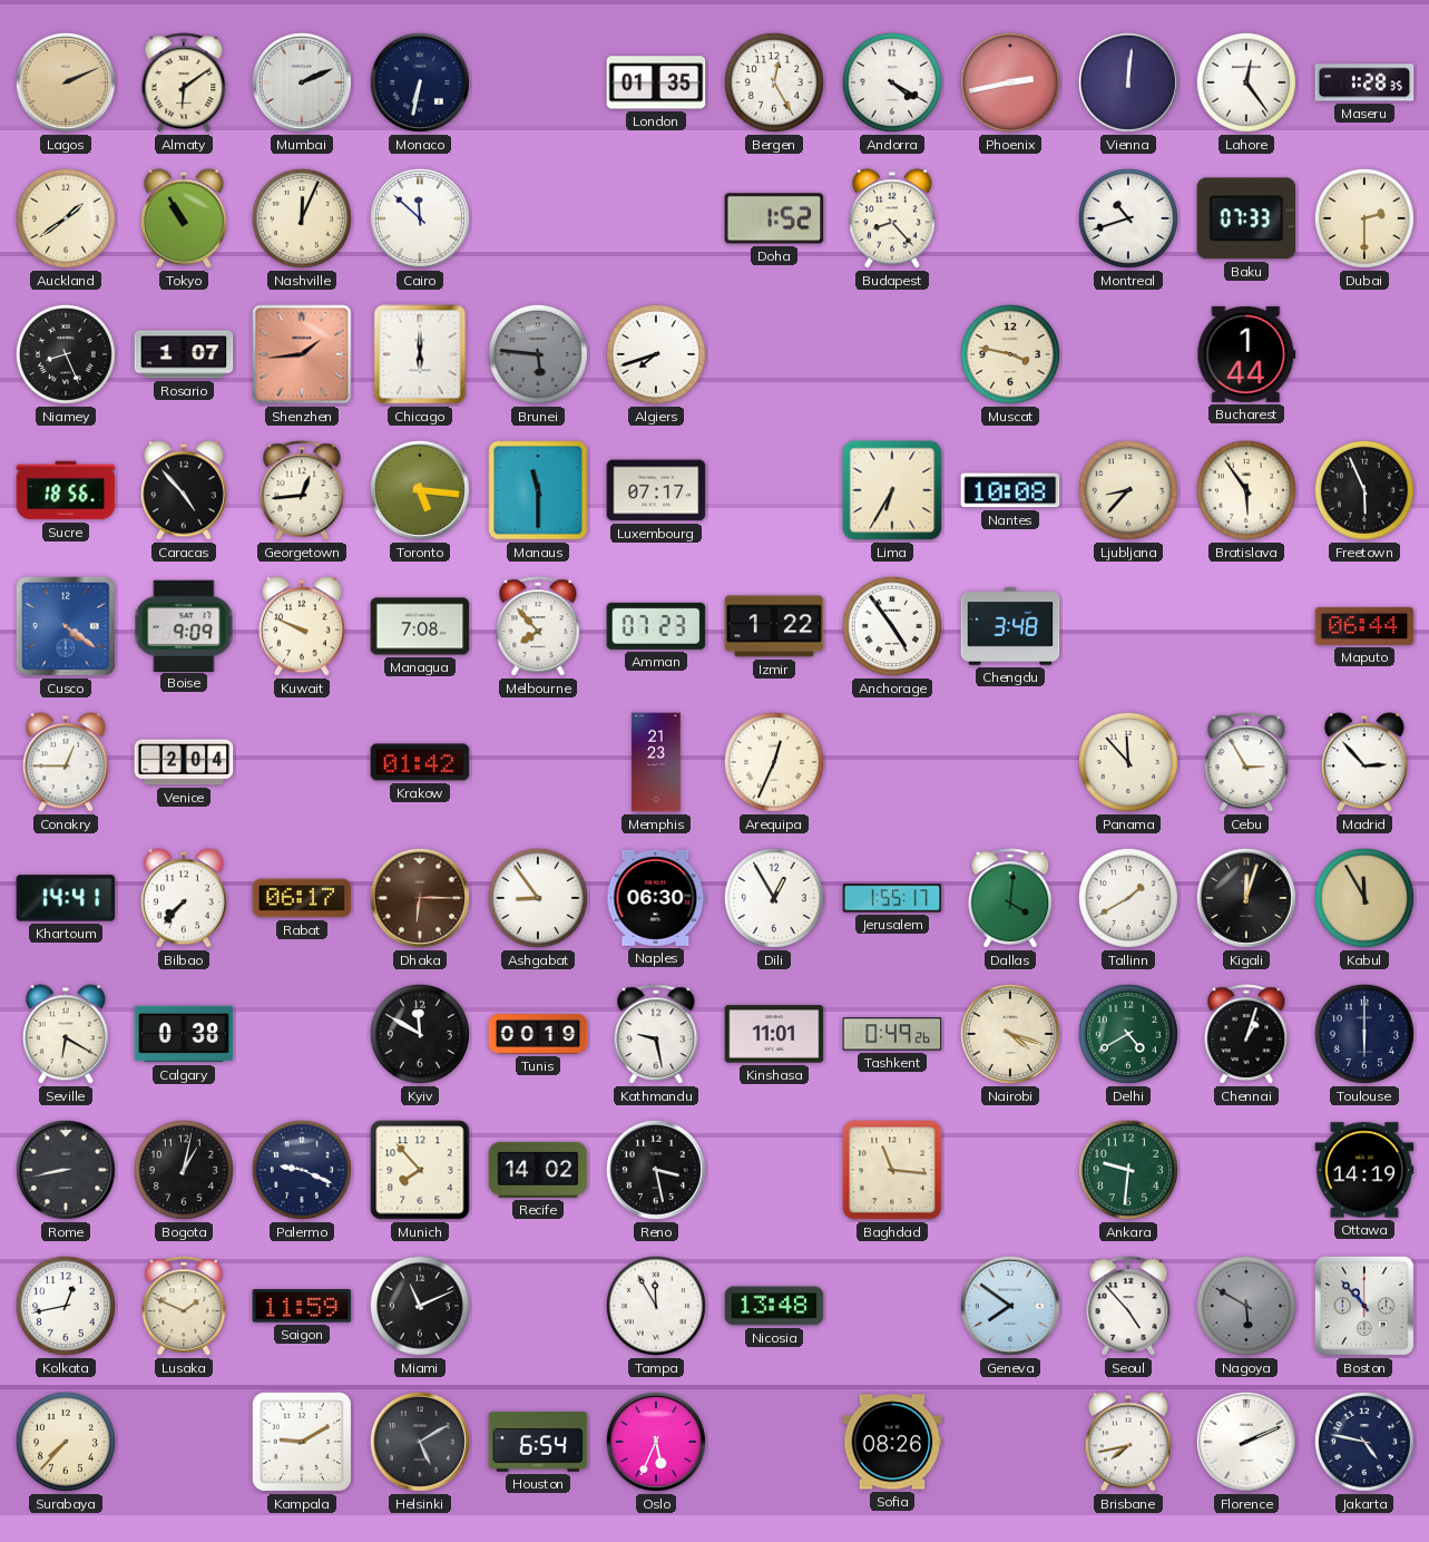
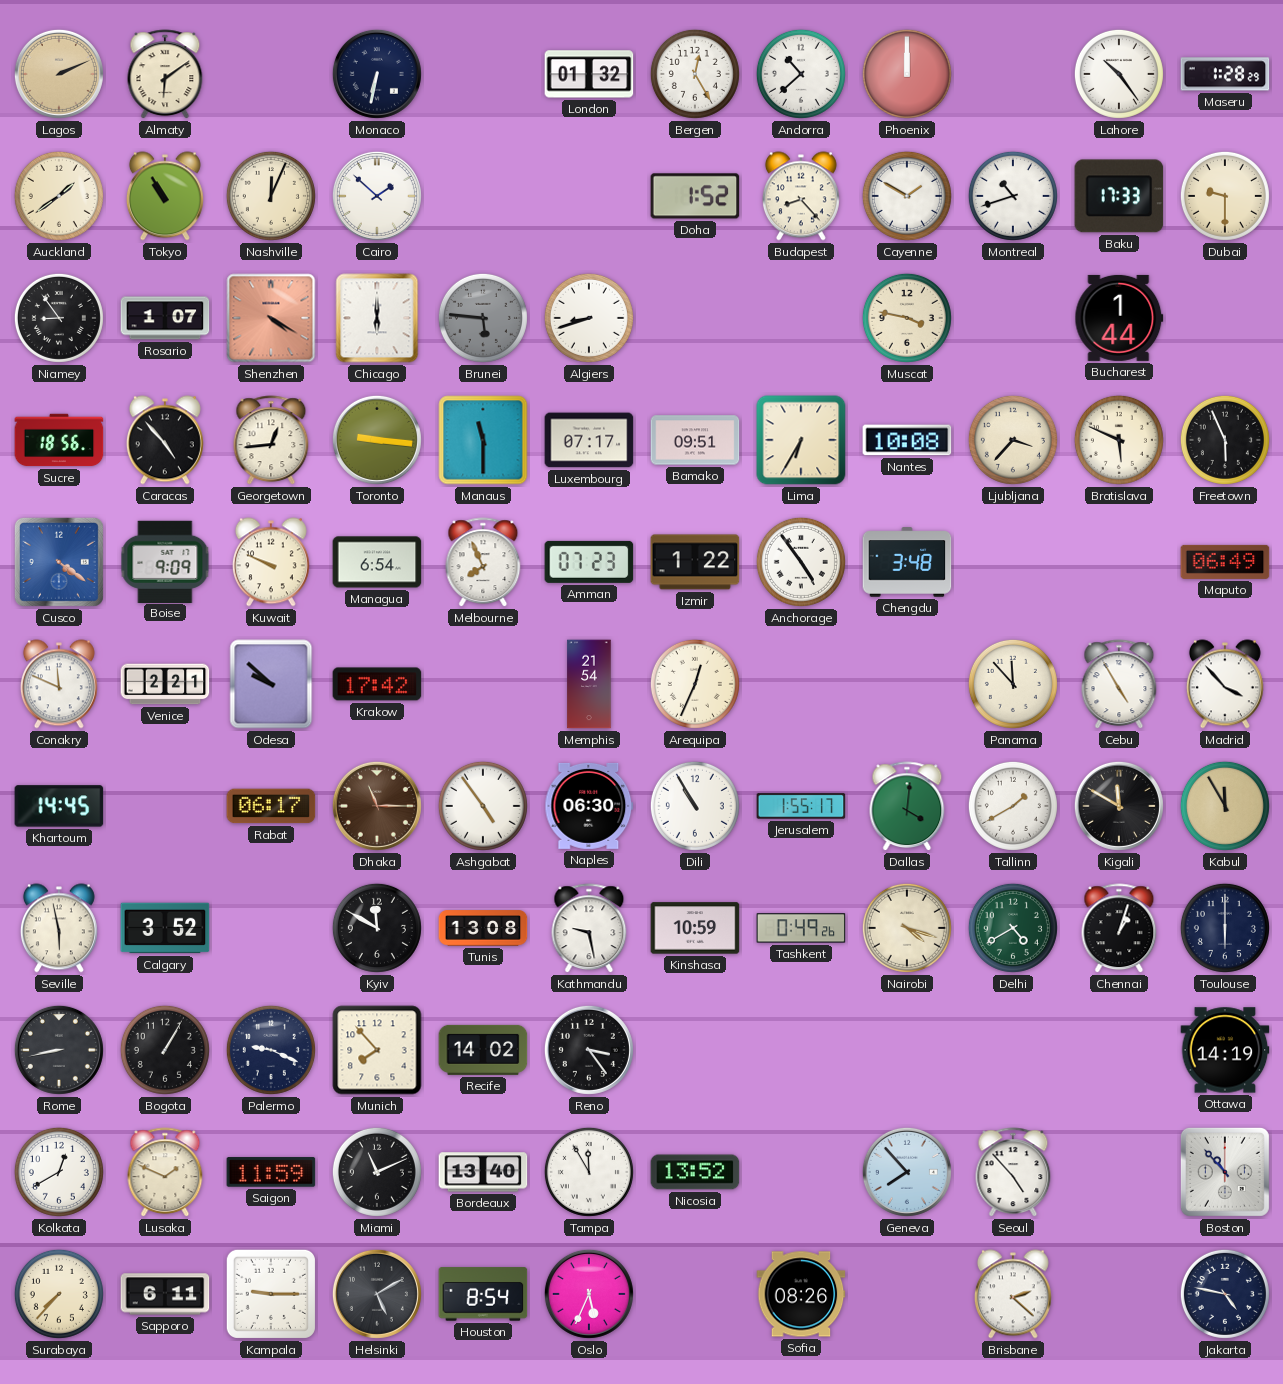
Mumbai: 2:11 -> none
London: 01:35 -> 01:32
Andorra: 4:20 -> 10:38
Phoenix: 2:43 -> 12:00
Vienna: 12:01 -> none
Lahore: 12:24 -> 10:24
Maseru: 1:28:35 -> 1:28:29
Cairo: 11:52 -> 1:52
Cayenne: none -> 1:50
Baku: 07:33 -> 17:33
Dubai: 2:30 -> 9:30
Niamey: 8:26 -> 8:54
Shenzhen: 1:44 -> 4:20
Algiers: 7:42 -> 8:42
Toronto: 5:16 -> 9:16
Bamako: none -> 09:51
Ljubljana: 8:37 -> 3:37
Bratislava: 5:54 -> 5:49
Managua: 7:08 -> 6:54
Melbourne: 7:53 -> 7:56
Maputo: 06:44 -> 06:49
Conakry: 12:45 -> 11:49
Venice: 2:04 -> 2:21
Odesa: none -> 9:52
Krakow: 01:42 -> 17:42
Memphis: 21:23 -> 21:54
Cebu: 2:55 -> 4:55
Madrid: 2:53 -> 3:53
Khartoum: 14:41 -> 14:45
Bilbao: 7:37 -> none
Dhaka: 6:15 -> 11:15
Ashgabat: 8:54 -> 4:54
Dili: 12:55 -> 10:55
Kigali: 12:03 -> 11:50
Seville: 6:20 -> 5:58
Calgary: 0:38 -> 3:52
Tunis: 00:19 -> 13:08
Kinshasa: 11:01 -> 10:59
Bogota: 1:02 -> 1:05
Reno: 3:28 -> 3:24
Baghdad: 11:16 -> none
Ankara: 9:31 -> none
Kolkata: 12:43 -> 12:40
Bordeaux: none -> 13:40
Nicosia: 13:48 -> 13:52
Geneva: 7:51 -> 7:53
Nagoya: 5:50 -> none
Sapporo: none -> 6:11
Kampala: 9:10 -> 9:15
Houston: 6:54 -> 8:54
Brisbane: 7:43 -> 2:22
Florence: 2:11 -> none
